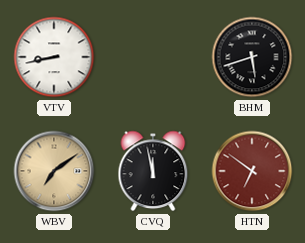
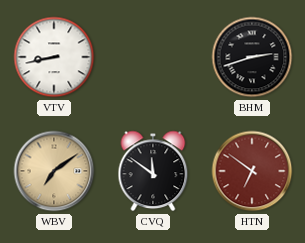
BHM: 5:42 -> 2:42
CVQ: 11:58 -> 11:51
